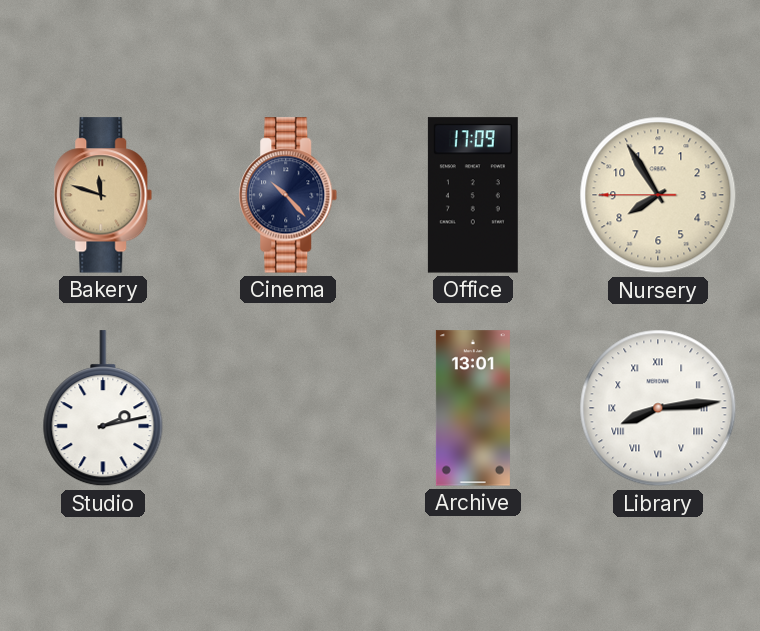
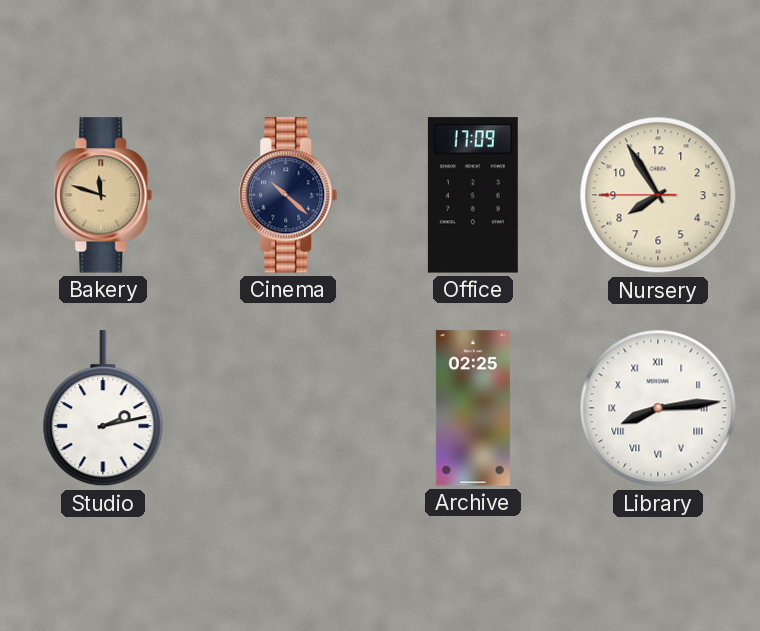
Cinema: 10:23 -> 10:22
Archive: 13:01 -> 02:25
